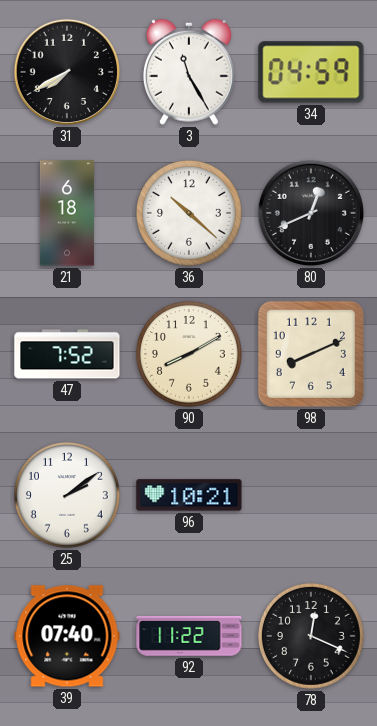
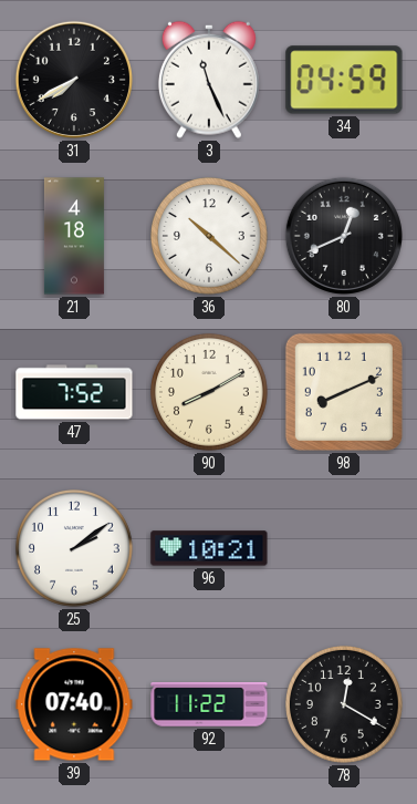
3: 11:25 -> 11:26
21: 6:18 -> 4:18
78: 12:19 -> 12:20
